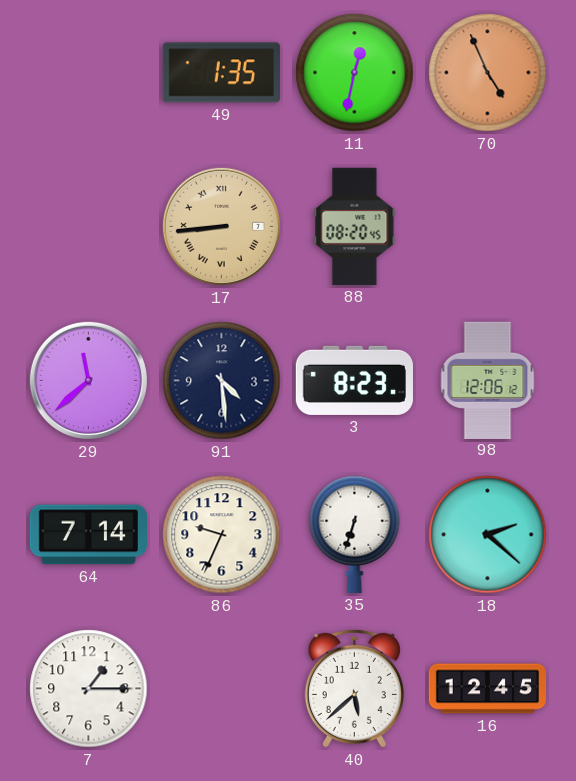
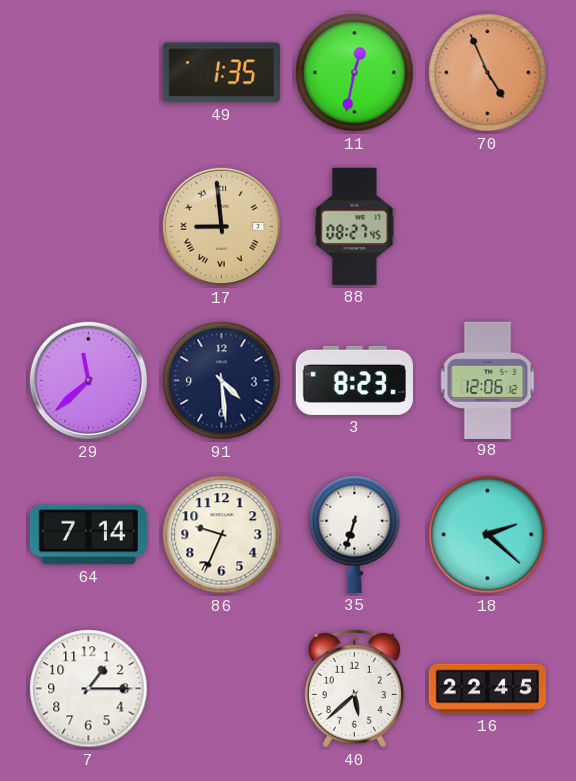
17: 8:44 -> 8:59
88: 08:20 -> 08:27
16: 12:45 -> 22:45
